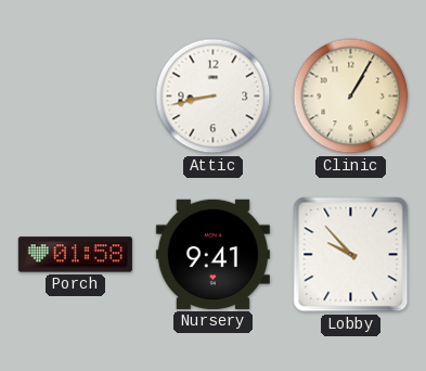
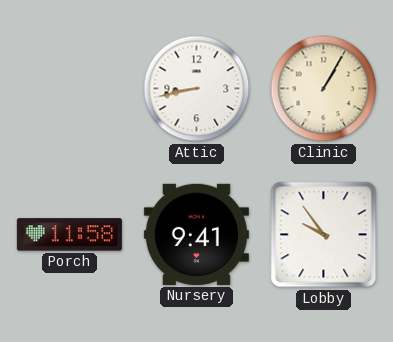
Porch: 01:58 -> 11:58
Lobby: 9:53 -> 9:54
